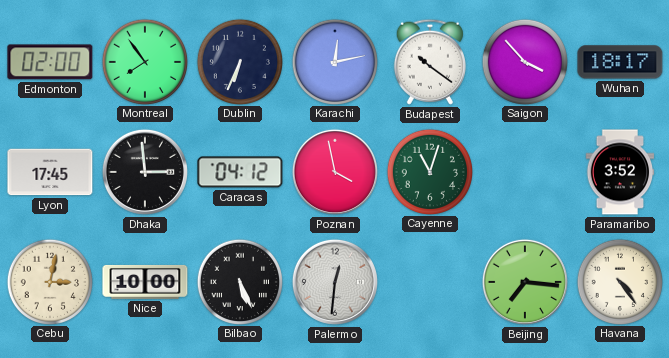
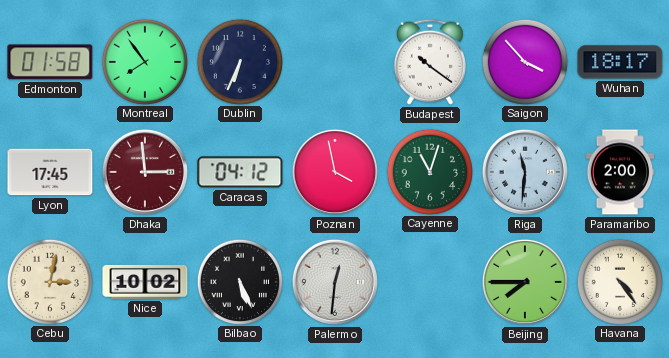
Edmonton: 02:00 -> 01:58
Karachi: 12:13 -> none
Dhaka dial: black -> burgundy
Riga: none -> 11:31
Paramaribo: 3:52 -> 2:00
Nice: 10:00 -> 10:02
Beijing: 7:16 -> 7:45
